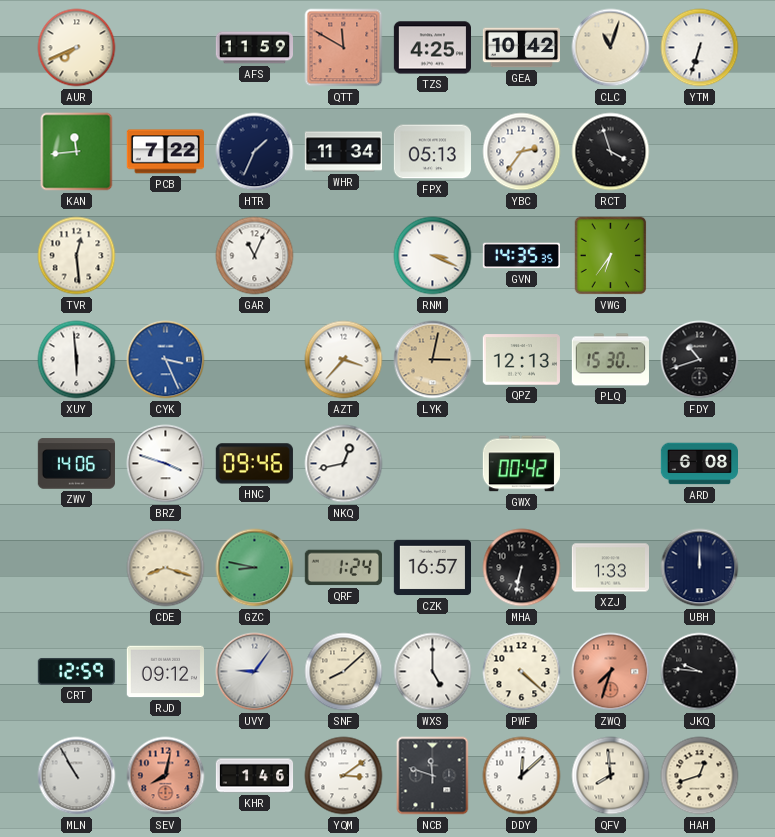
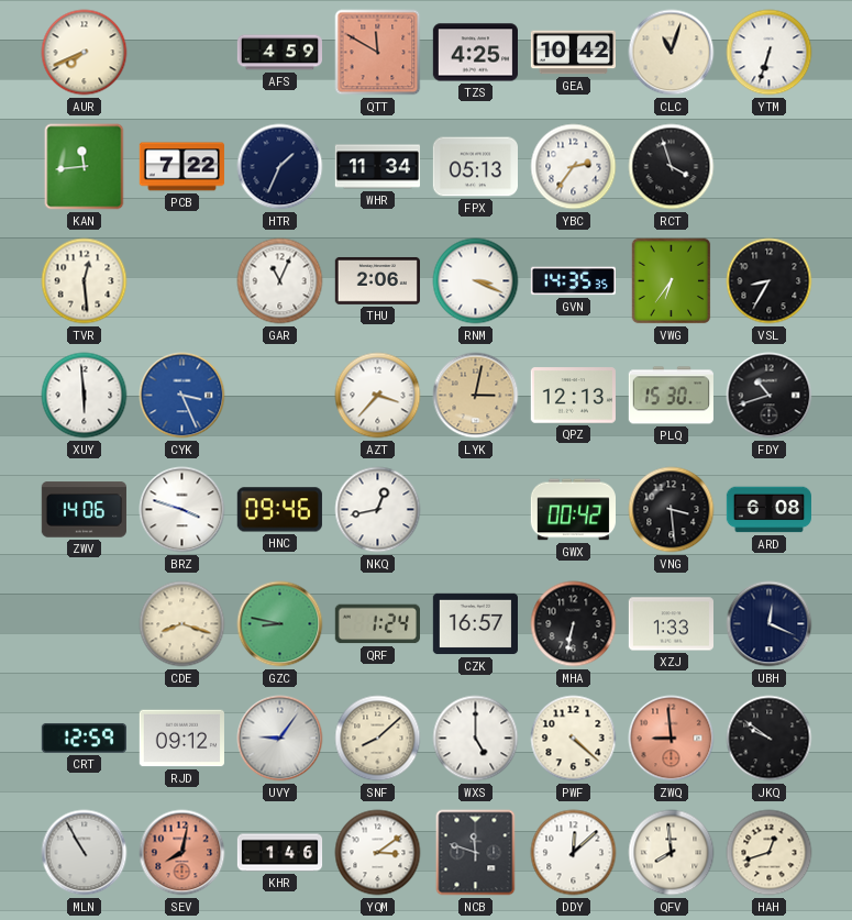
AFS: 11:59 -> 4:59
THU: none -> 2:06
VSL: none -> 8:35
VNG: none -> 3:29
UBH: 12:00 -> 12:19
ZWQ: 7:33 -> 8:59
JKQ: 9:46 -> 9:51
